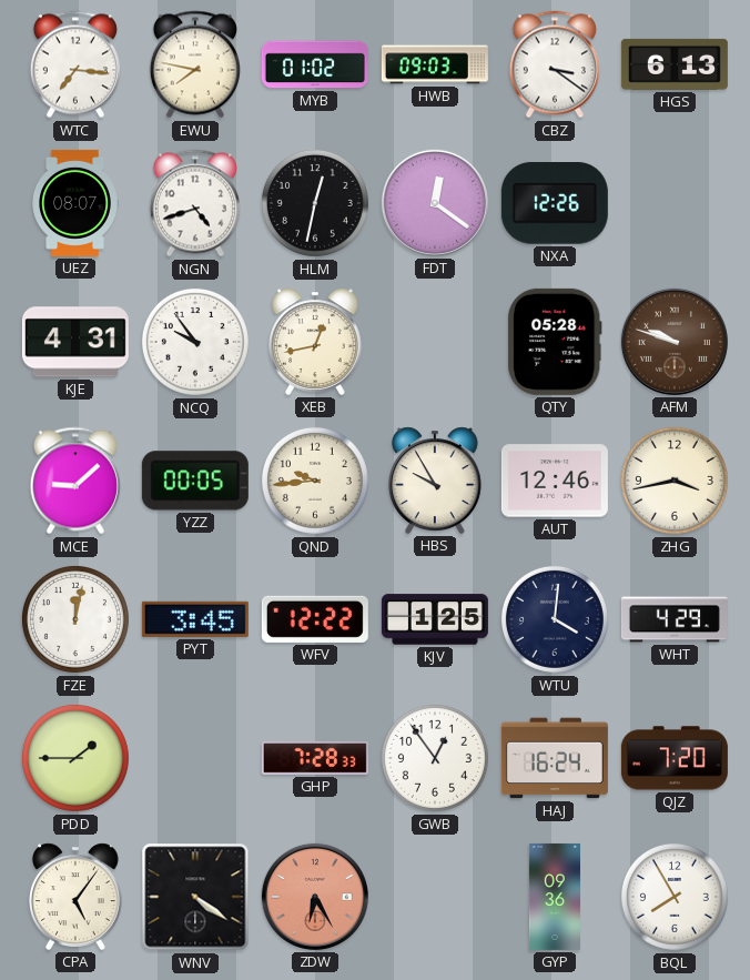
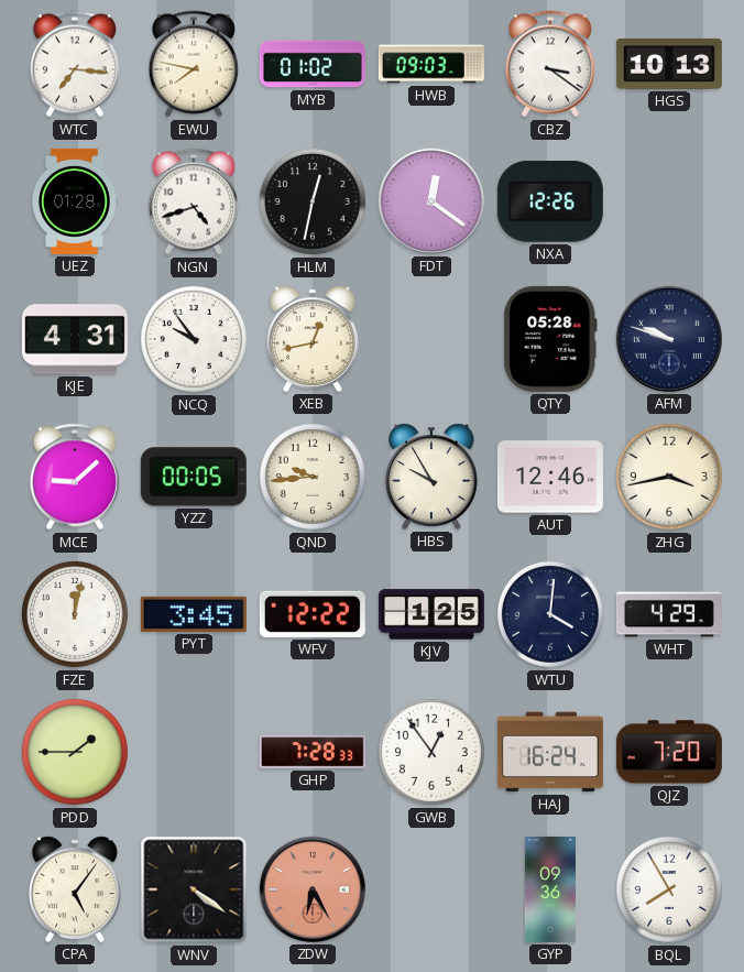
HGS: 6:13 -> 10:13
UEZ: 08:07 -> 01:28
AFM dial: brown -> navy
